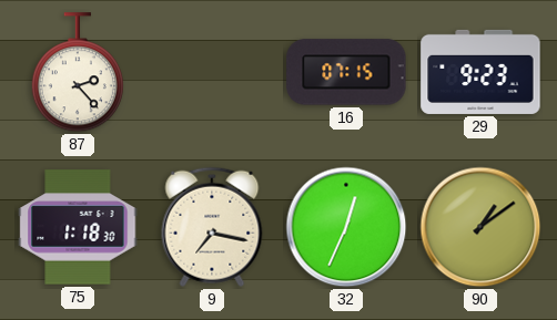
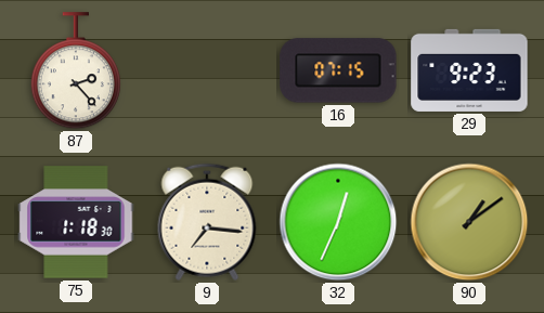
9: 7:17 -> 7:16
